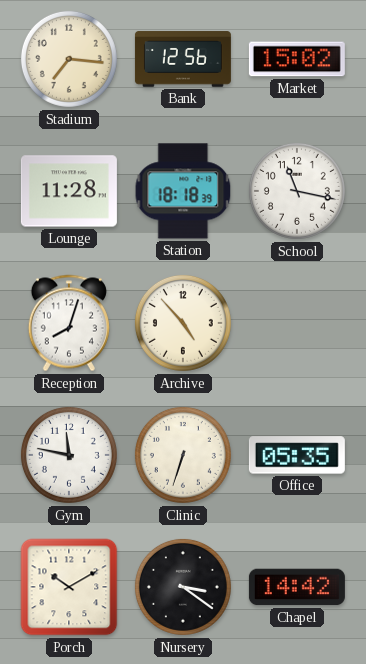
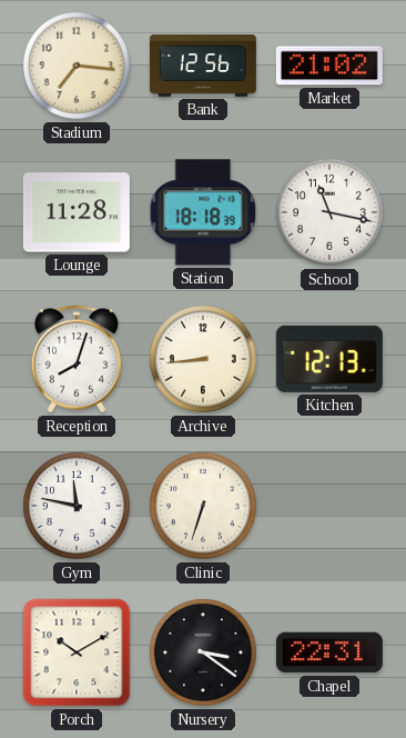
Market: 15:02 -> 21:02
Archive: 4:53 -> 8:44
Kitchen: none -> 12:13
Office: 05:35 -> none
Chapel: 14:42 -> 22:31
